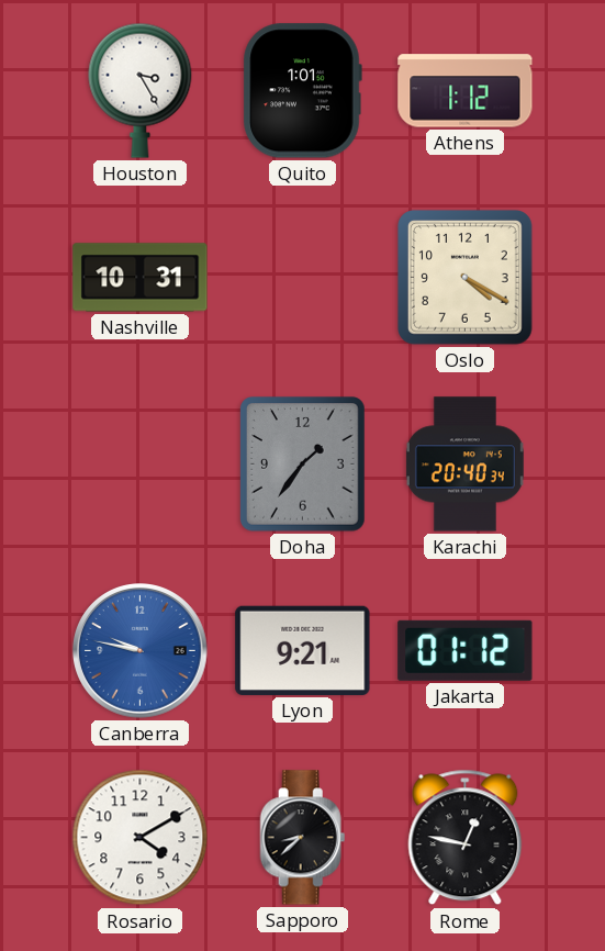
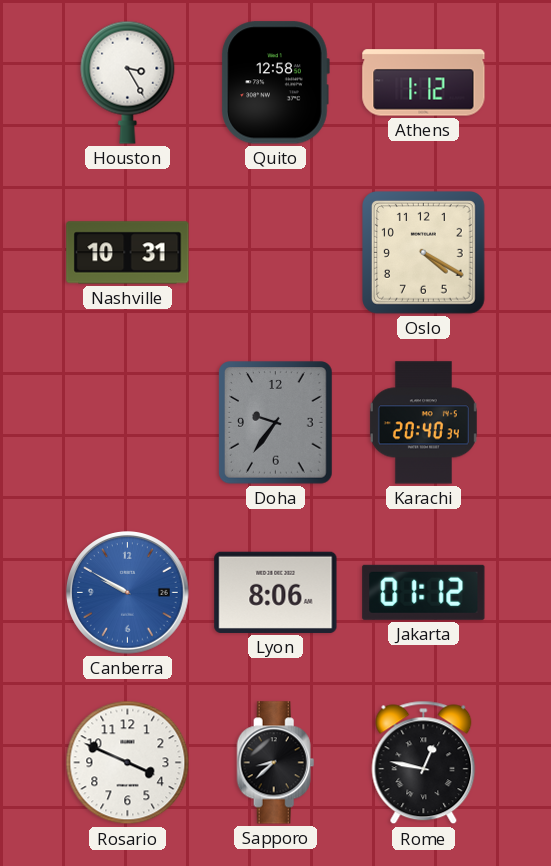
Quito: 1:01 -> 12:58
Doha: 1:36 -> 9:36
Canberra: 9:47 -> 9:50
Lyon: 9:21 -> 8:06
Rosario: 4:10 -> 3:49
